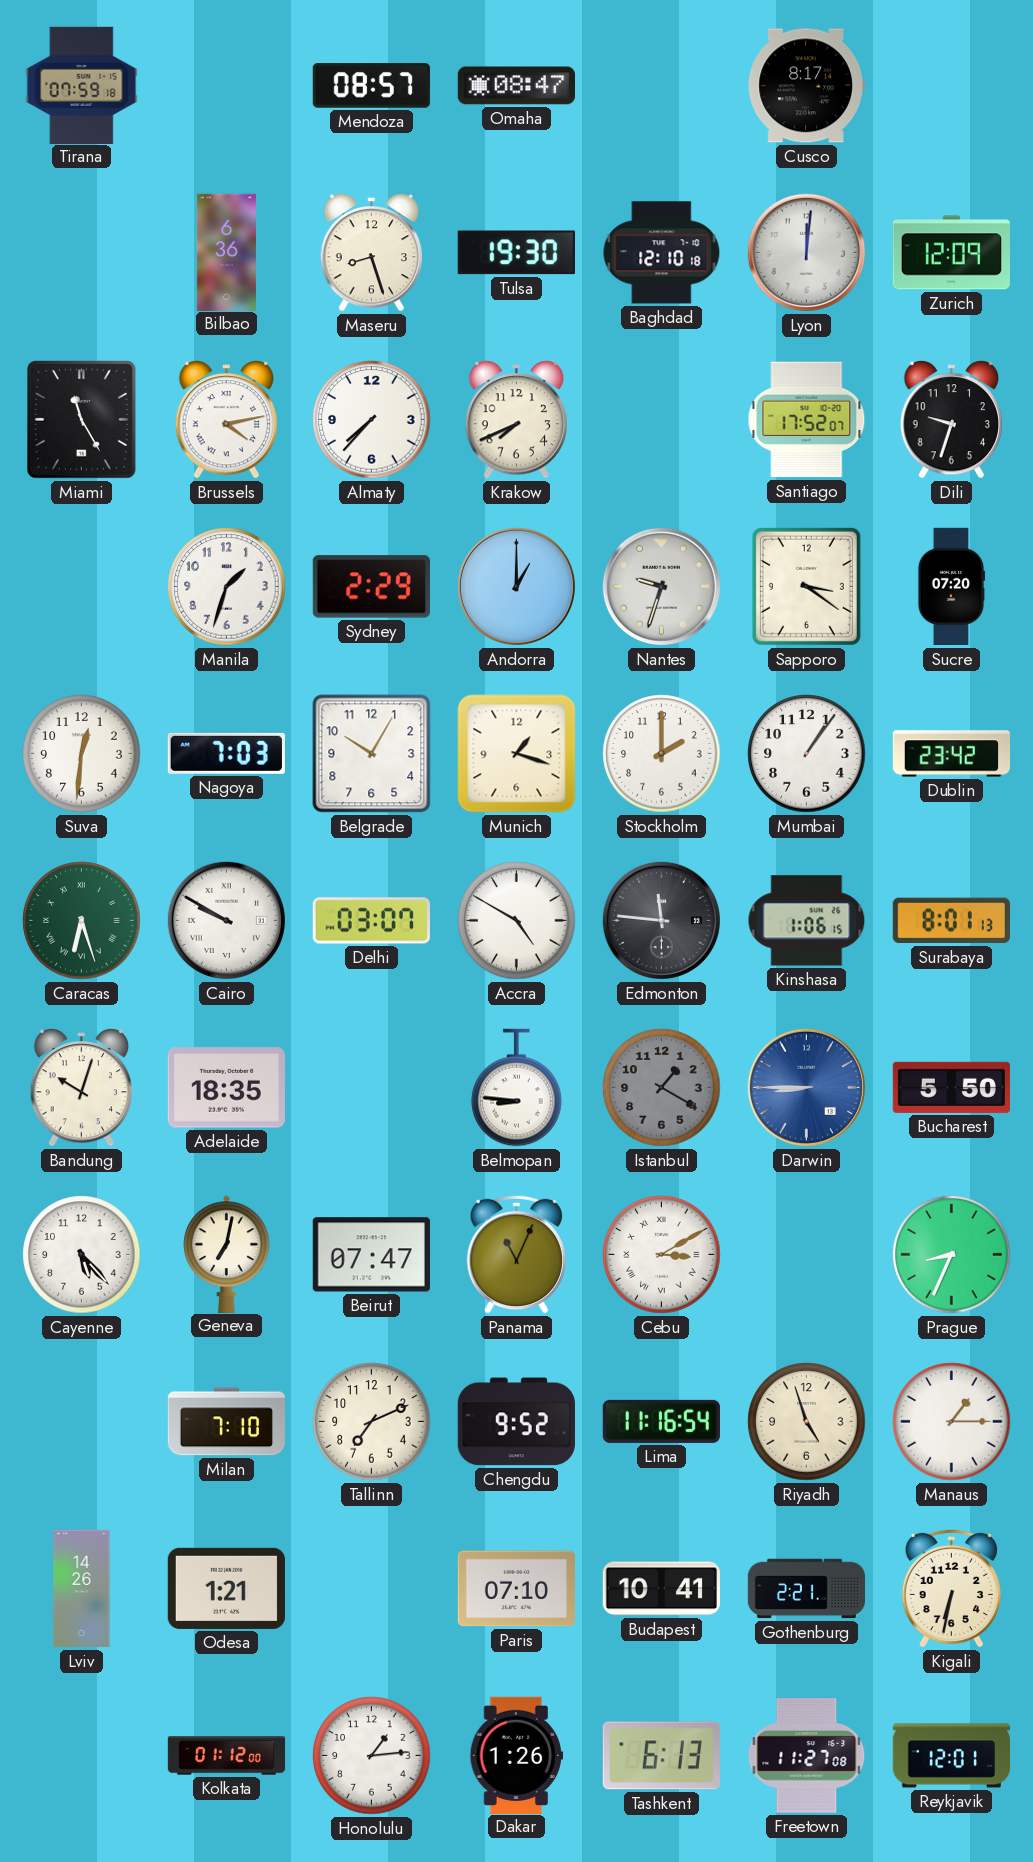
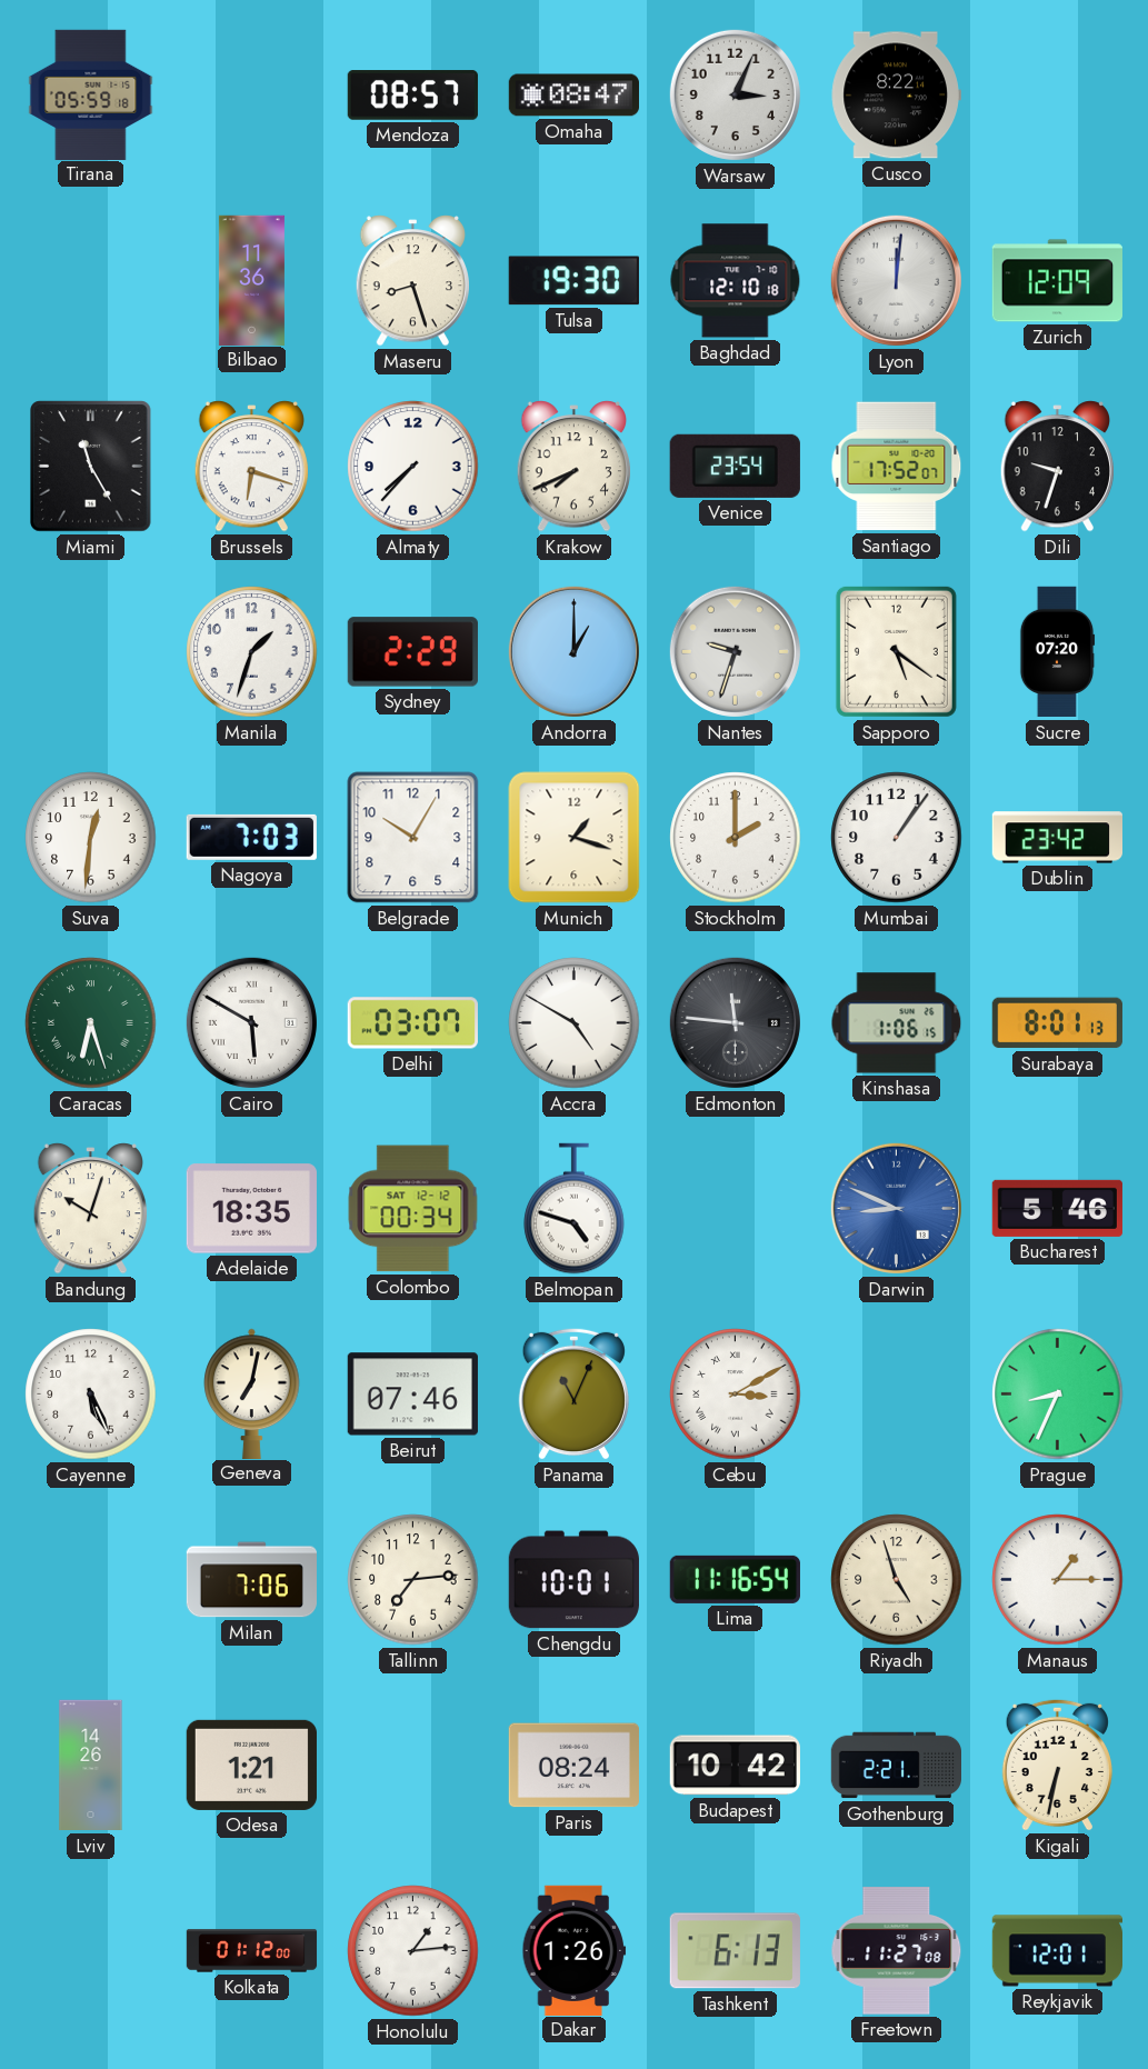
Tirana: 07:59 -> 05:59
Warsaw: none -> 3:04
Cusco: 8:17 -> 8:22
Bilbao: 6:36 -> 11:36
Brussels: 4:13 -> 6:18
Venice: none -> 23:54
Sapporo: 3:21 -> 5:21
Cairo: 9:50 -> 5:50
Colombo: none -> 00:34
Belmopan: 8:46 -> 4:48
Istanbul: 1:20 -> none
Darwin: 8:45 -> 8:49
Bucharest: 5:50 -> 5:46
Cayenne: 5:23 -> 5:26
Beirut: 07:47 -> 07:46
Milan: 7:10 -> 7:06
Tallinn: 7:11 -> 7:14
Chengdu: 9:52 -> 10:01
Paris: 07:10 -> 08:24
Budapest: 10:41 -> 10:42
